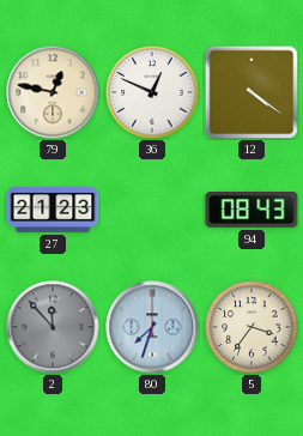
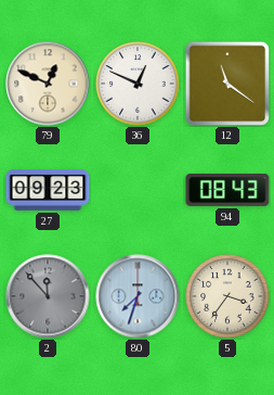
79: 12:47 -> 12:49
12: 4:21 -> 11:21
27: 21:23 -> 09:23
